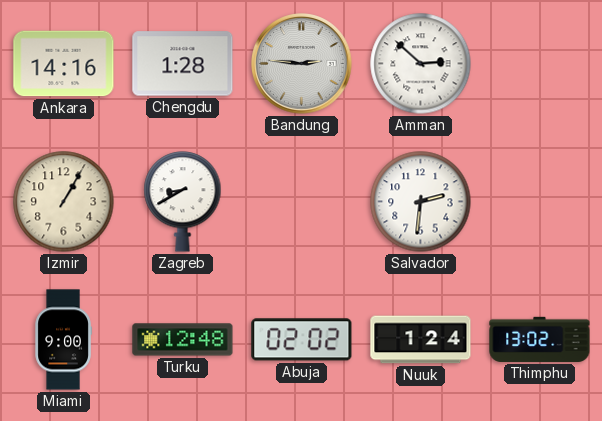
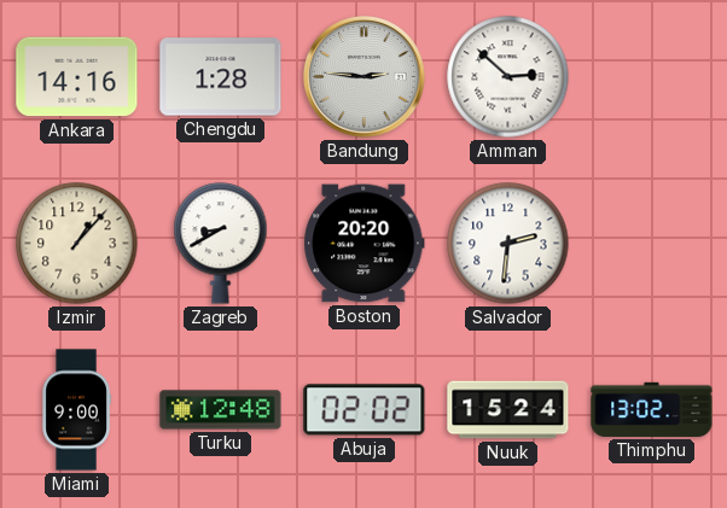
Izmir: 1:05 -> 1:07
Boston: none -> 20:20
Nuuk: 1:24 -> 15:24
